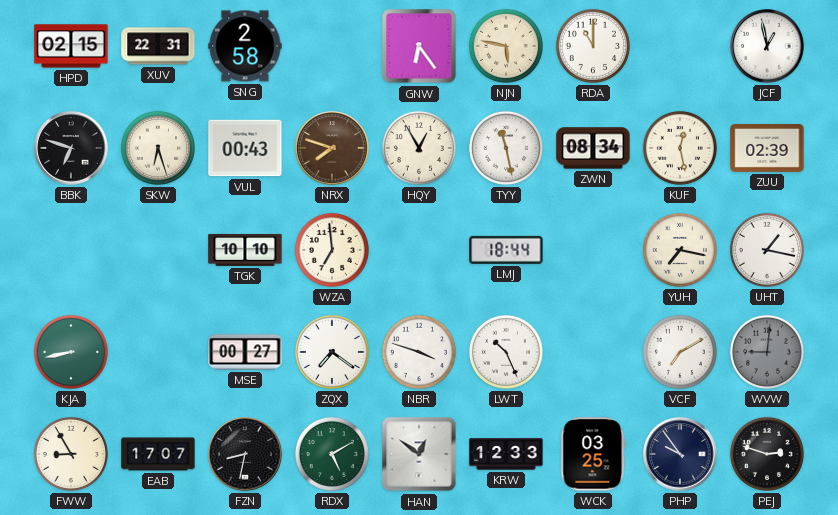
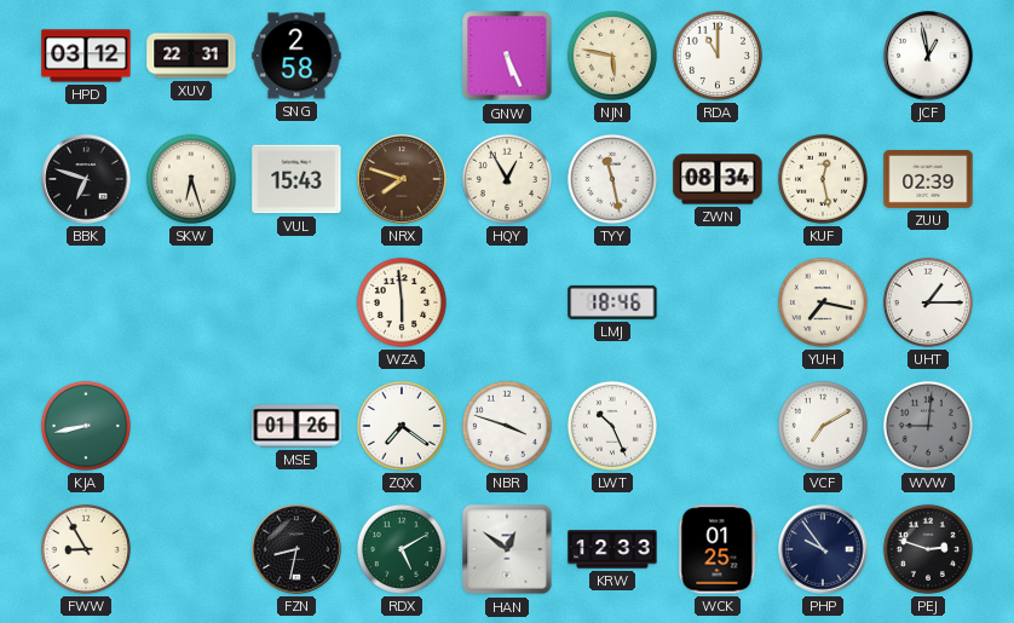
HPD: 02:15 -> 03:12
GNW: 6:24 -> 5:26
VUL: 00:43 -> 15:43
TGK: 10:10 -> none
WZA: 6:59 -> 5:59
LMJ: 18:44 -> 18:46
UHT: 1:17 -> 1:15
MSE: 00:27 -> 01:26
EAB: 17:07 -> none
WCK: 03:25 -> 01:25
